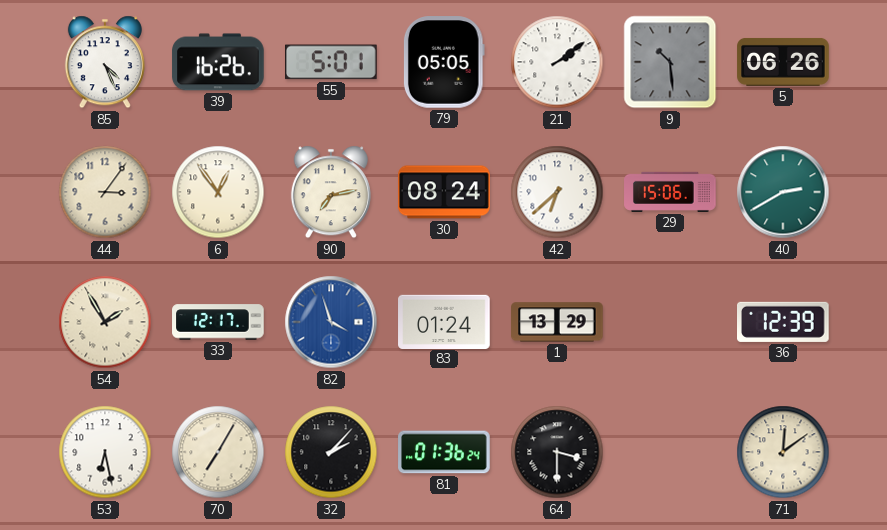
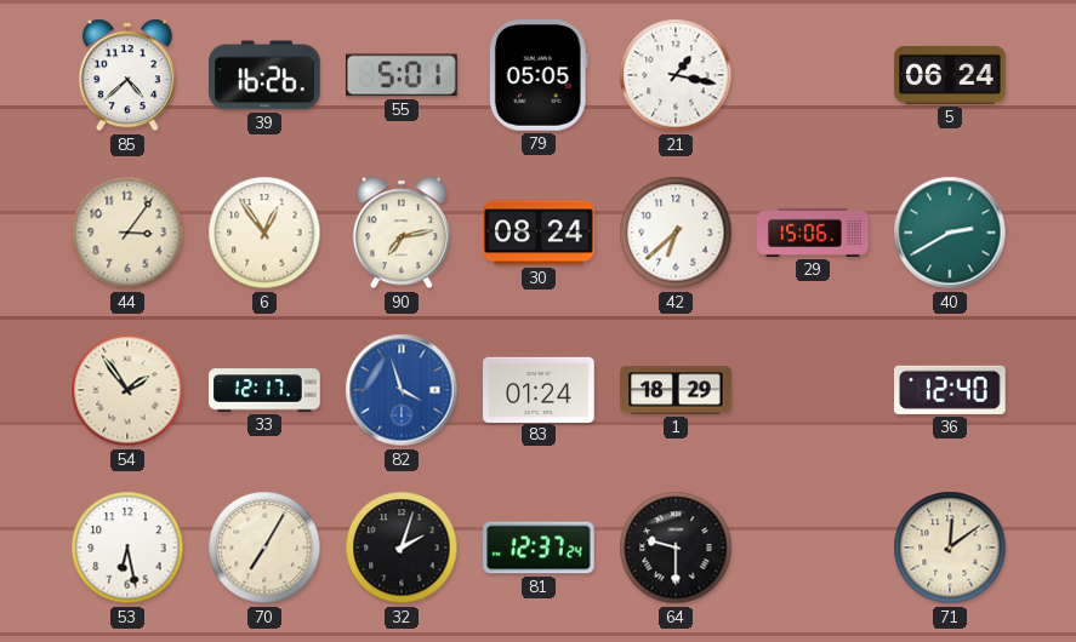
85: 4:26 -> 4:38
21: 2:09 -> 1:17
9: 10:29 -> none
5: 06:26 -> 06:24
54: 1:55 -> 1:54
1: 13:29 -> 18:29
36: 12:39 -> 12:40
32: 2:07 -> 2:03
81: 01:36 -> 12:37
64: 3:30 -> 9:30
